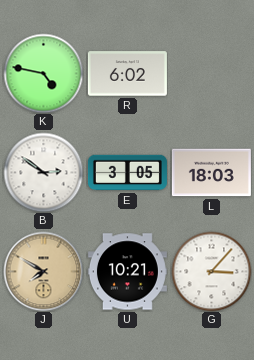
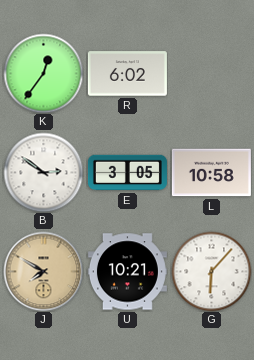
K: 4:47 -> 12:36
L: 18:03 -> 10:58
G: 3:07 -> 6:07
